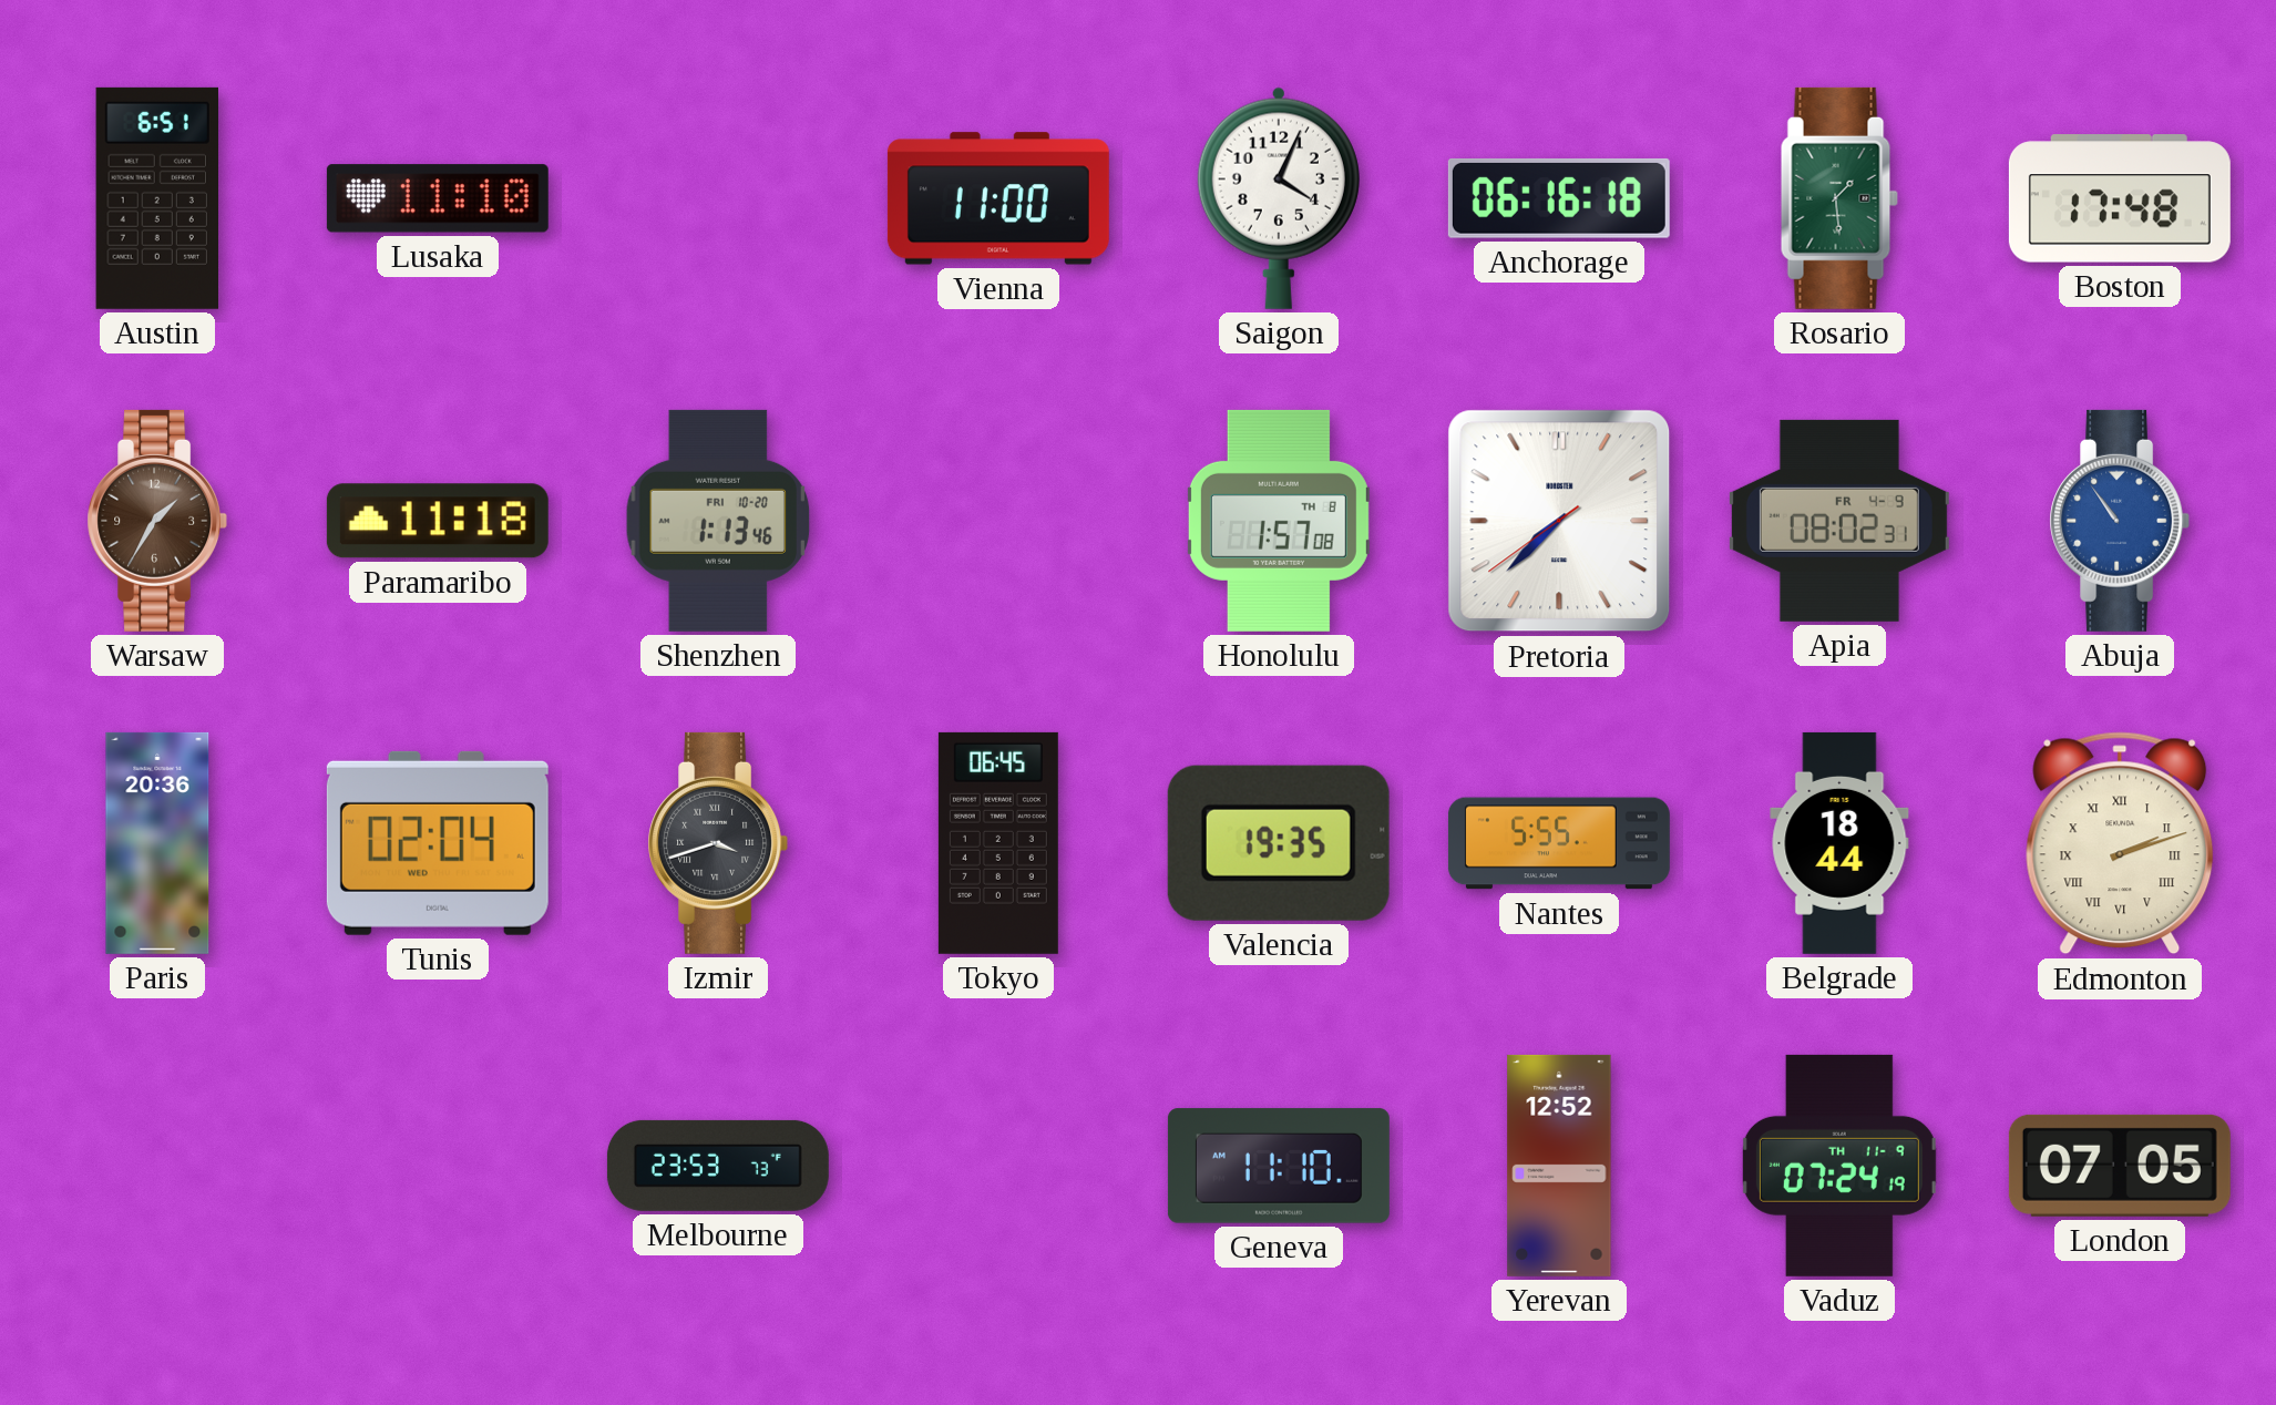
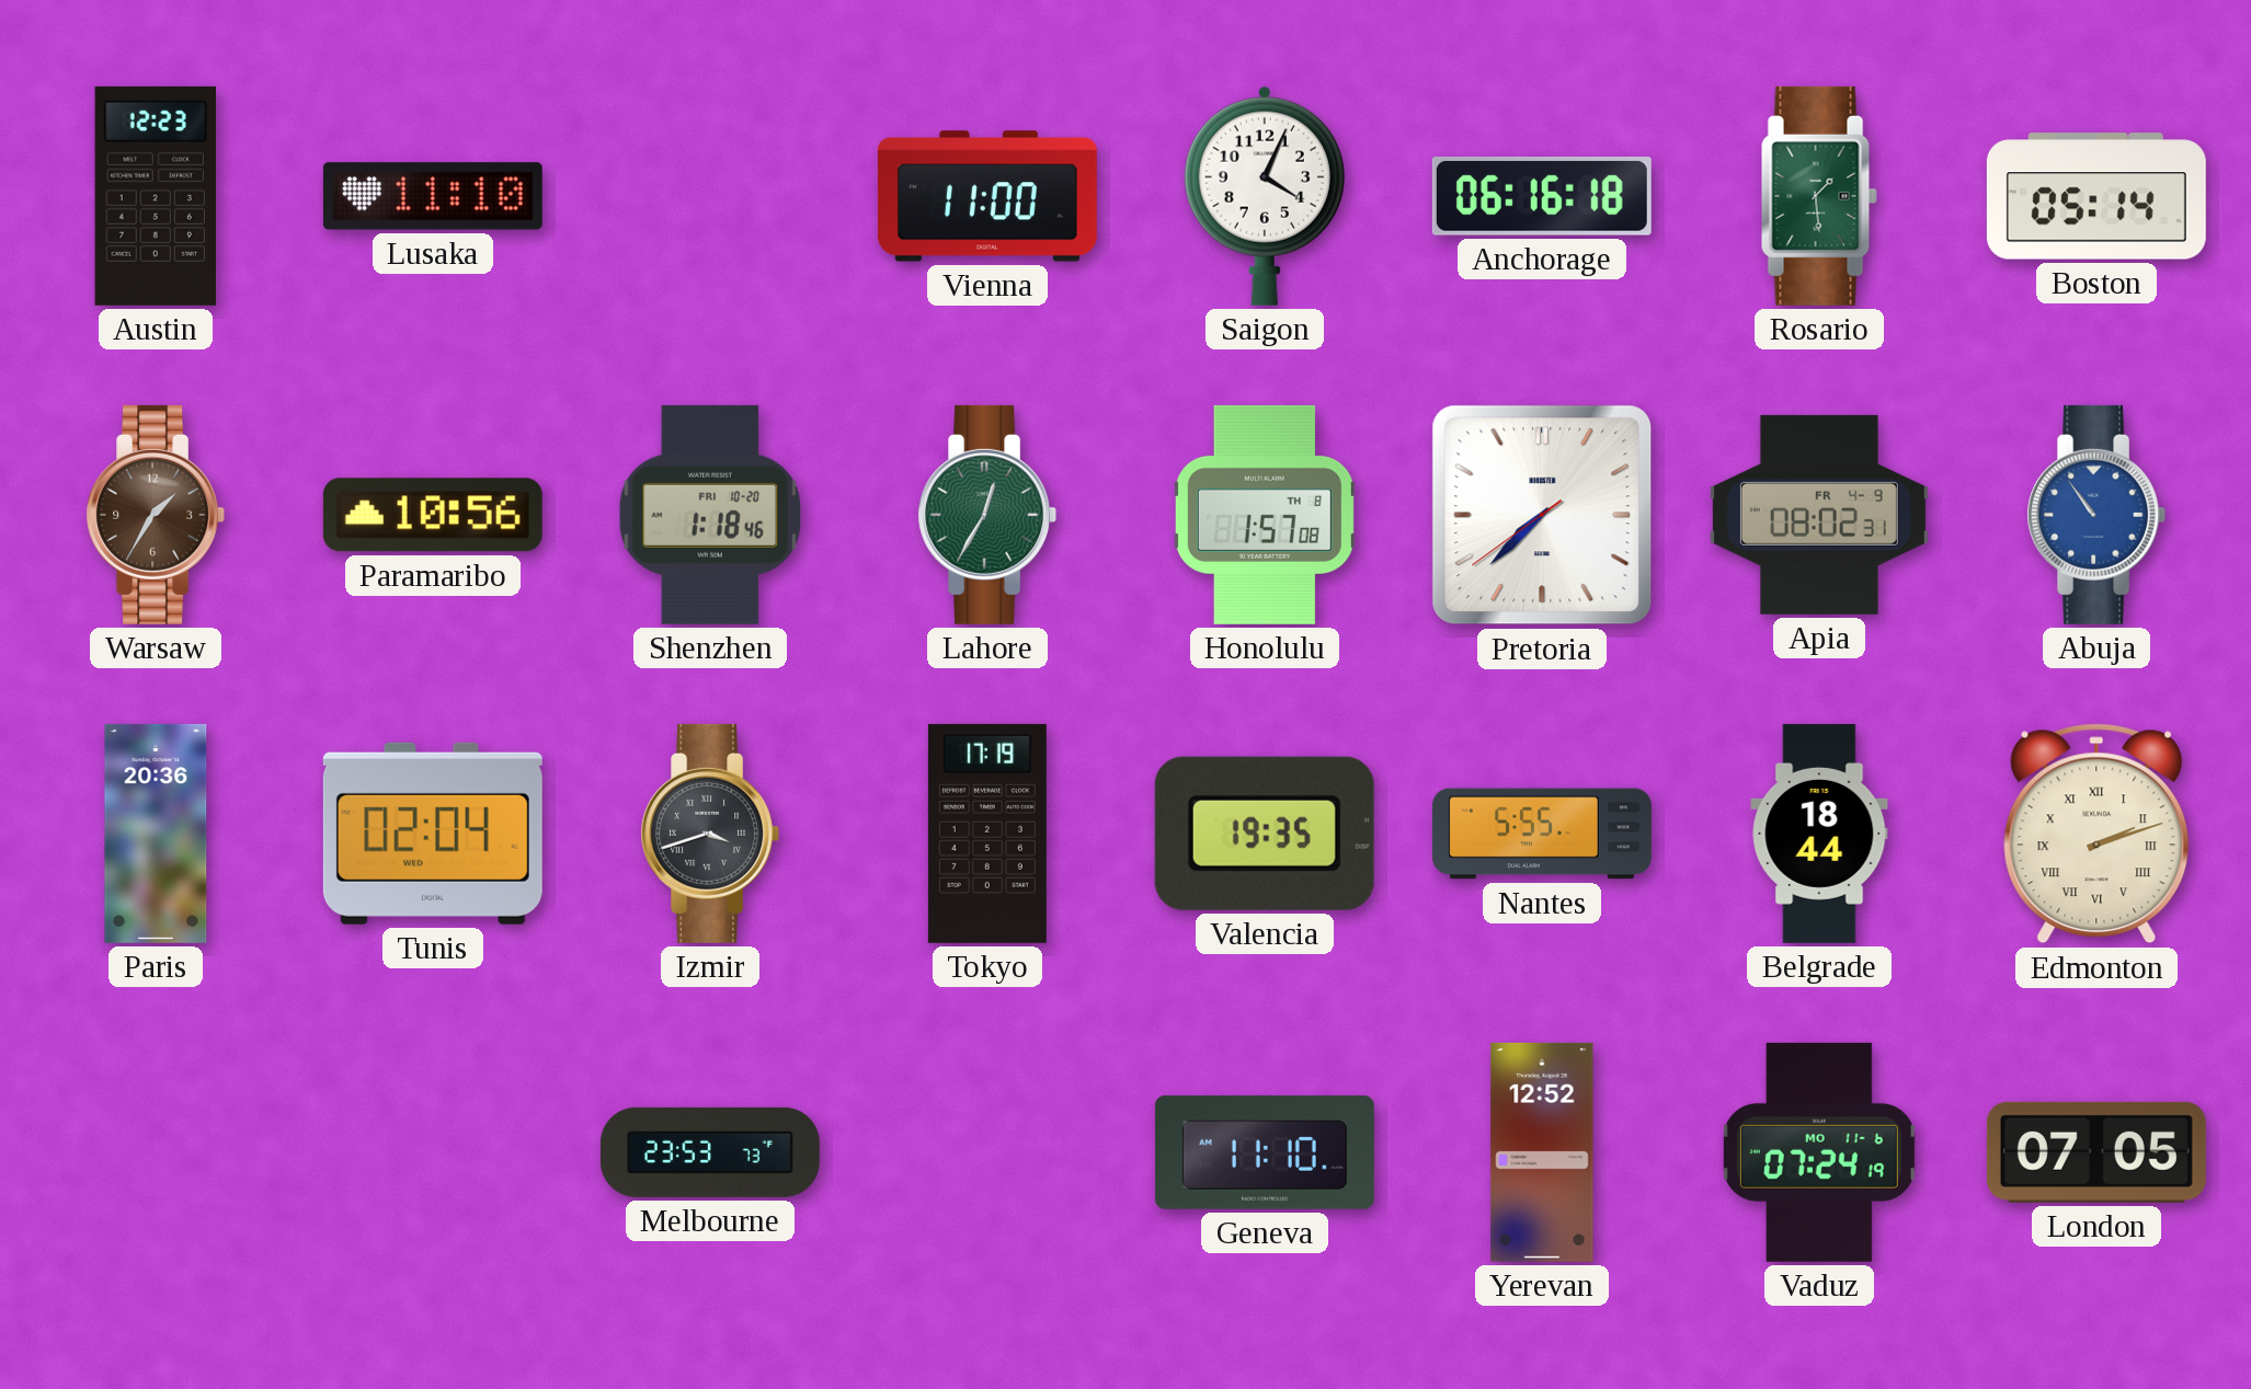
Austin: 6:51 -> 12:23
Boston: 17:48 -> 05:14
Paramaribo: 11:18 -> 10:56
Shenzhen: 1:13 -> 1:18
Lahore: none -> 12:35
Tokyo: 06:45 -> 17:19
Vaduz date: TH 11-9 -> MO 11-6
